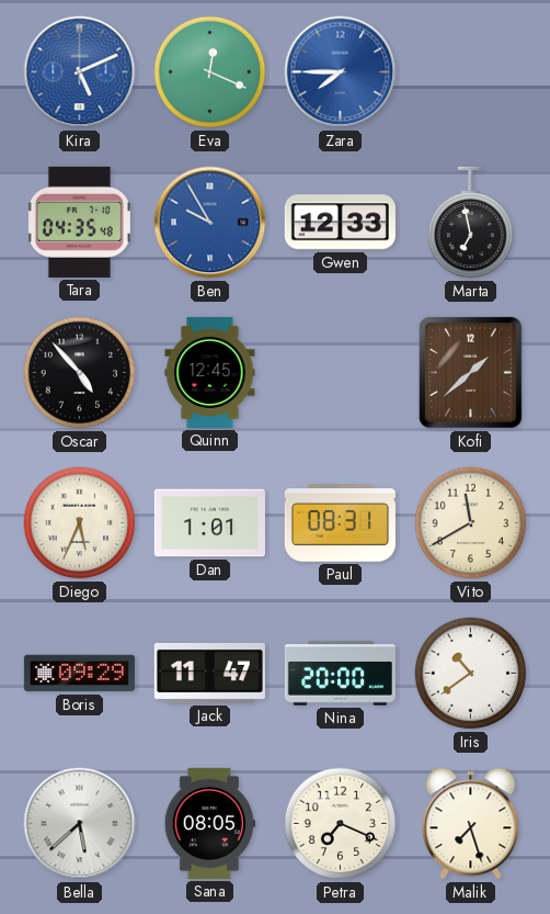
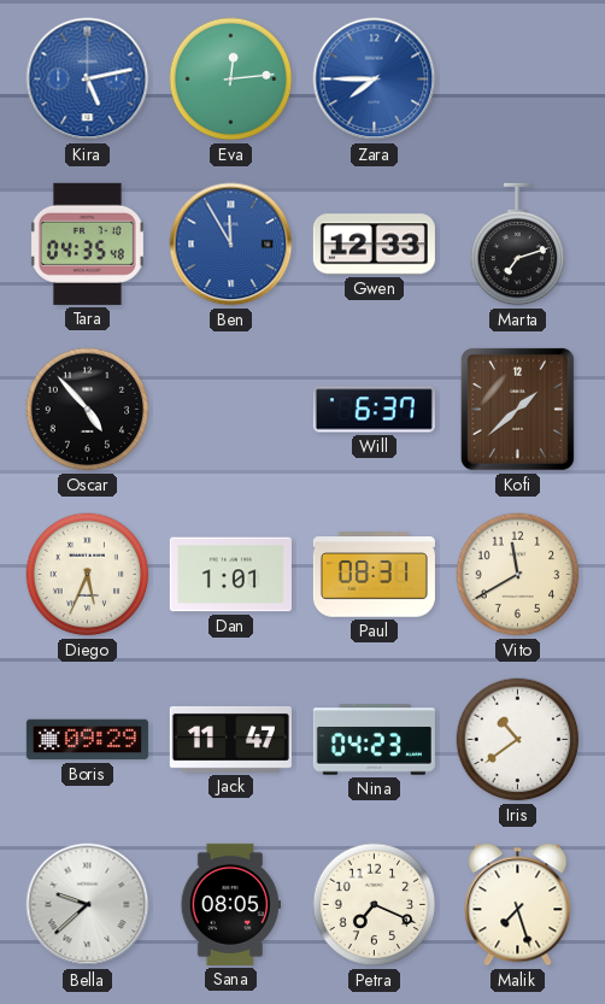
Kira: 5:11 -> 5:13
Eva: 12:19 -> 12:14
Ben: 9:55 -> 11:55
Marta: 6:58 -> 7:12
Quinn: 12:45 -> none
Will: none -> 6:37
Nina: 20:00 -> 04:23
Bella: 5:38 -> 9:38
